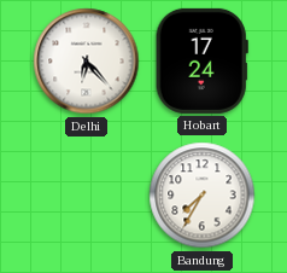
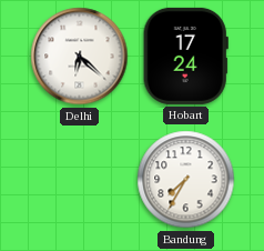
Delhi: 6:23 -> 6:22
